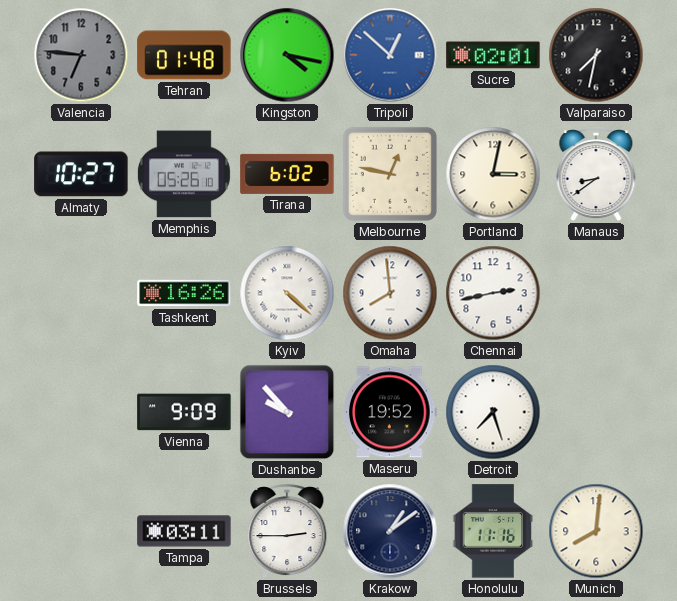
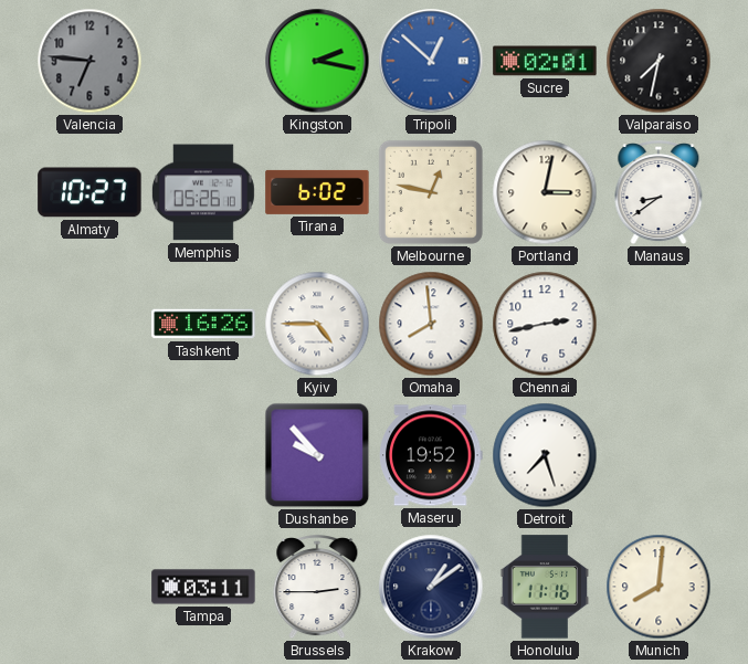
Tehran: 01:48 -> none
Kingston: 4:17 -> 2:17
Kyiv: 4:22 -> 4:45
Vienna: 9:09 -> none
